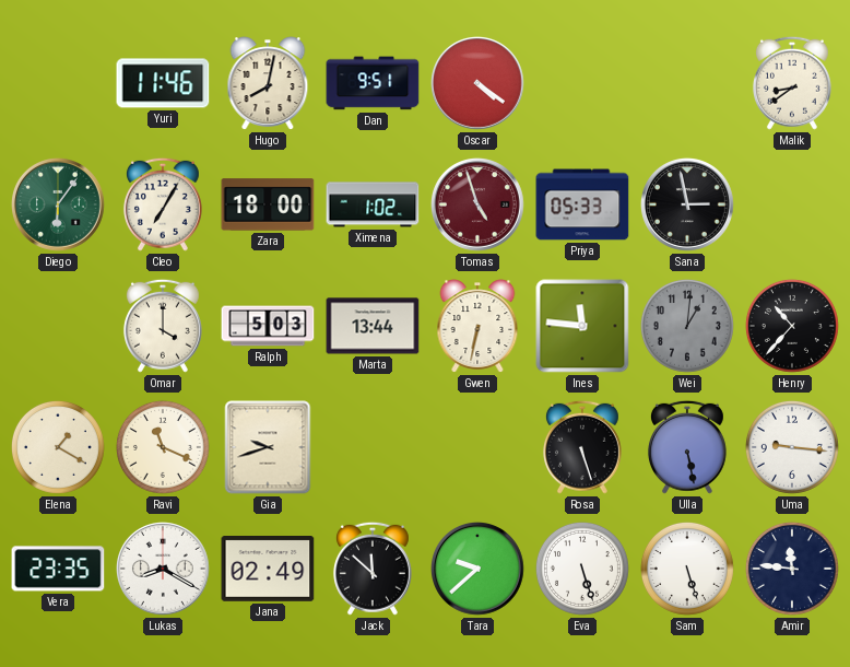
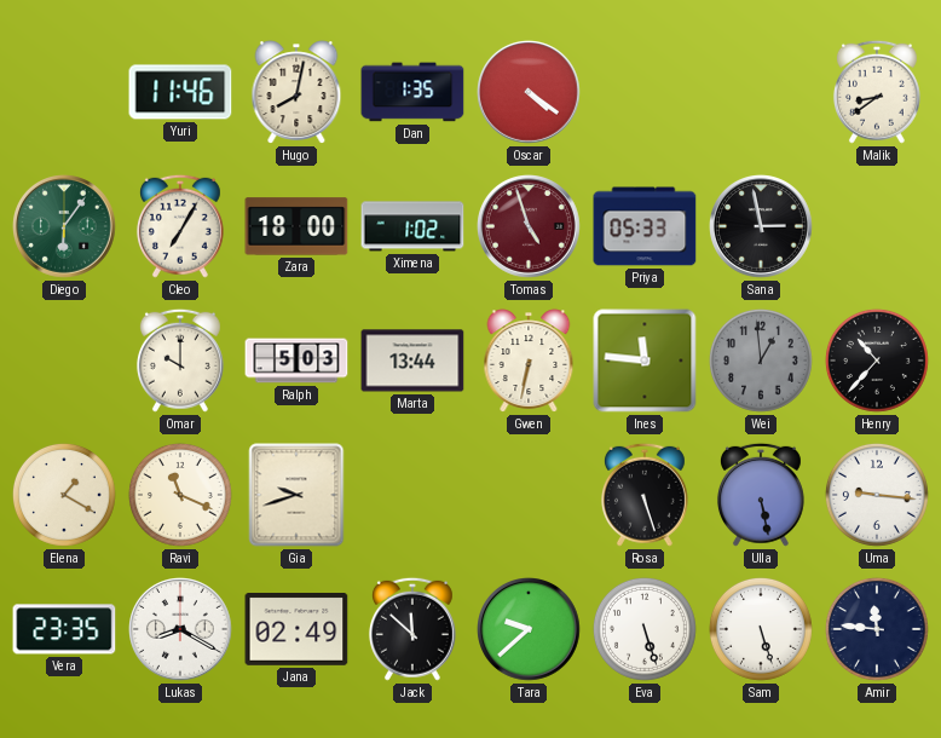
Dan: 9:51 -> 1:35
Omar: 4:00 -> 10:00
Wei: 1:01 -> 12:59
